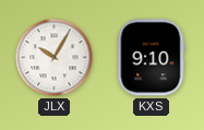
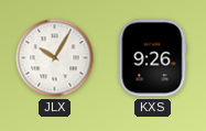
KXS: 9:10 -> 9:26
